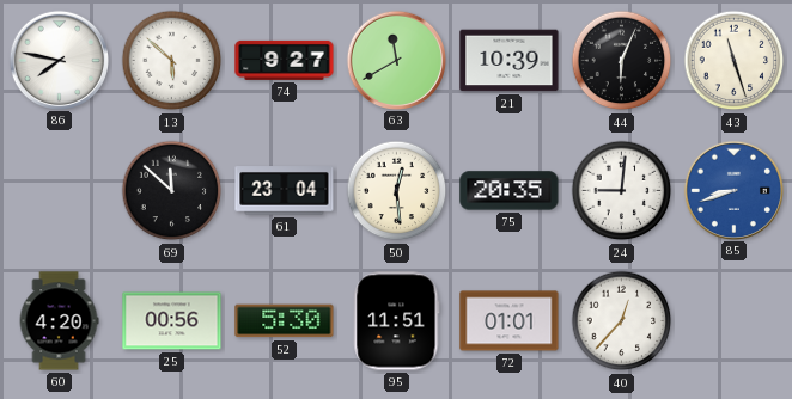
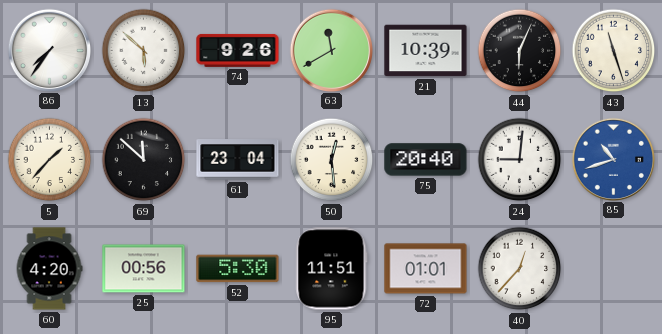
86: 7:47 -> 7:36
74: 9:27 -> 9:26
5: none -> 1:37
75: 20:35 -> 20:40
85: 8:42 -> 10:42
